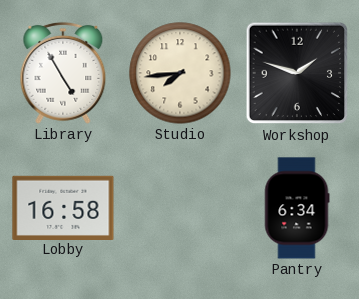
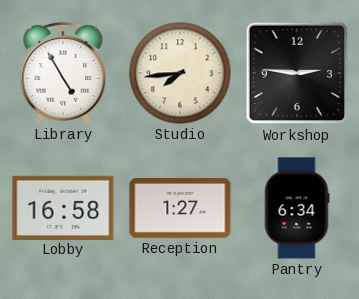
Workshop: 1:48 -> 2:46
Reception: none -> 1:27
